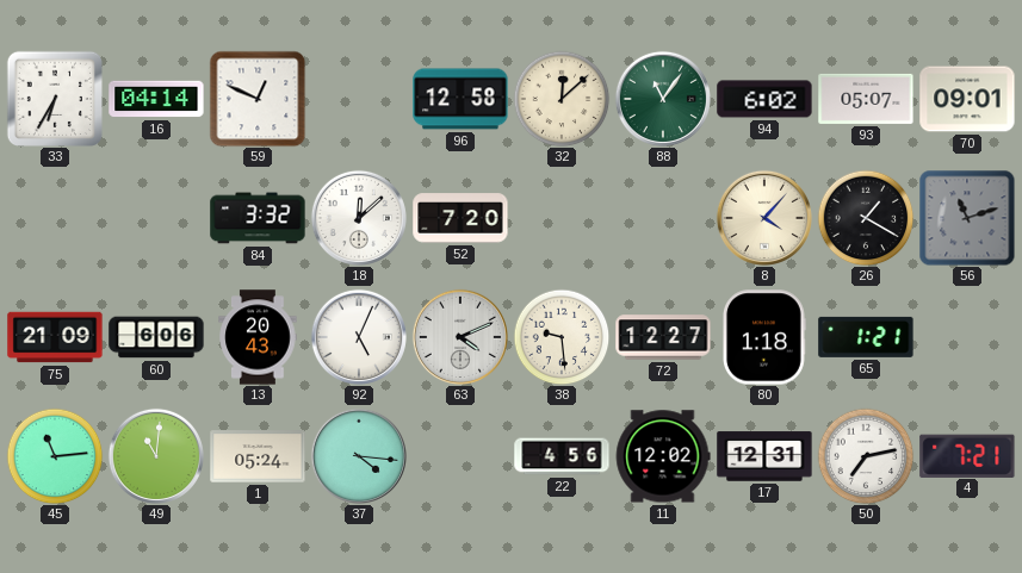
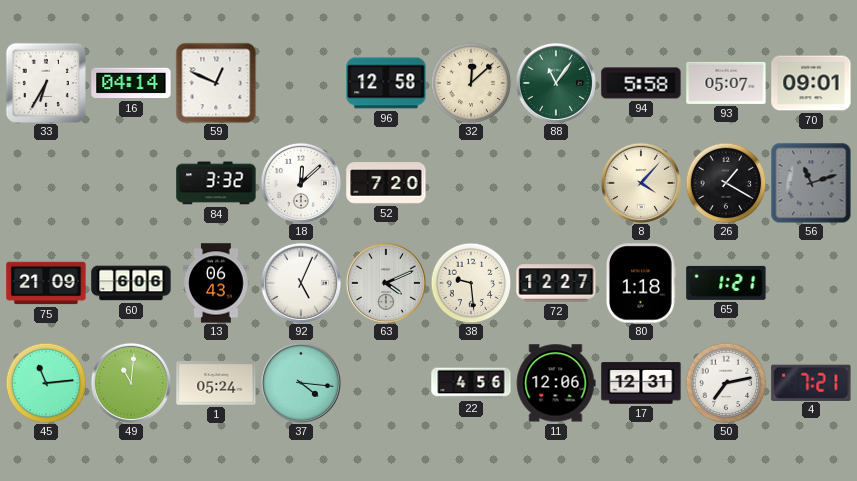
94: 6:02 -> 5:58
13: 20:43 -> 06:43
11: 12:02 -> 12:06
